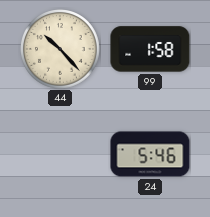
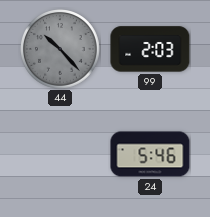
44 dial: cream -> grey
99: 1:58 -> 2:03
